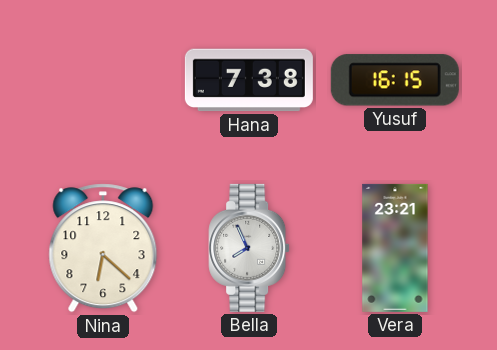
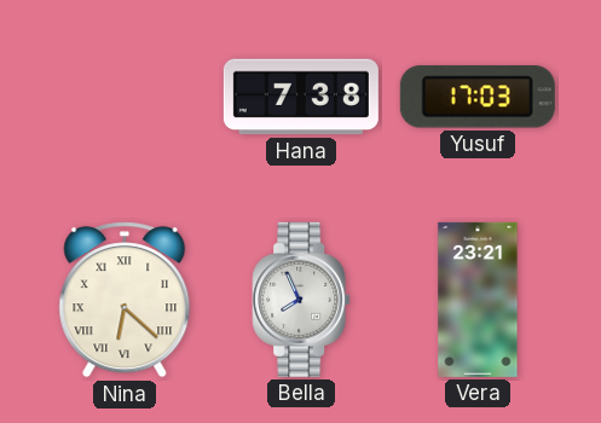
Yusuf: 16:15 -> 17:03
Nina numerals: Arabic -> Roman
